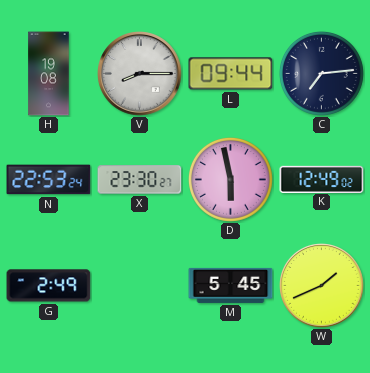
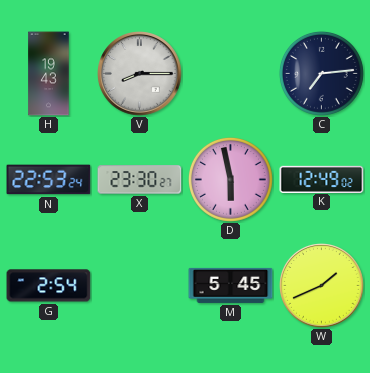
H: 19:08 -> 19:43
L: 09:44 -> none
G: 2:49 -> 2:54
